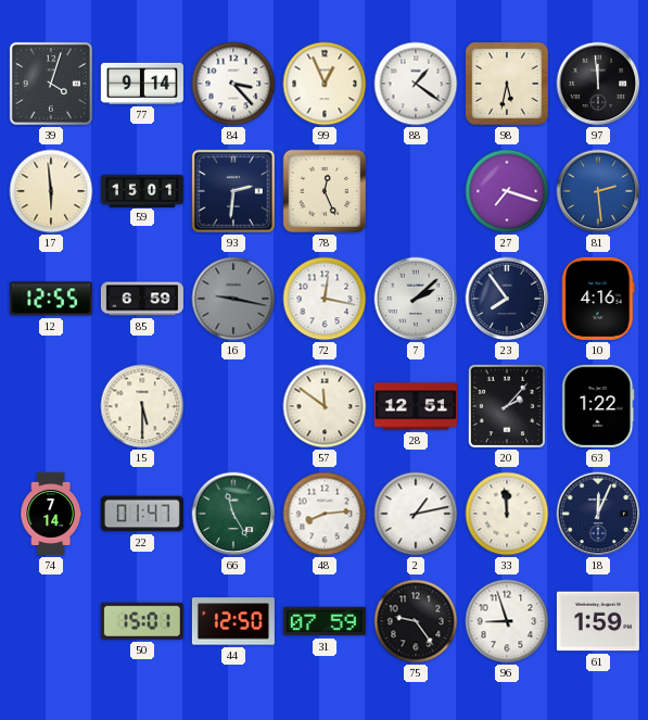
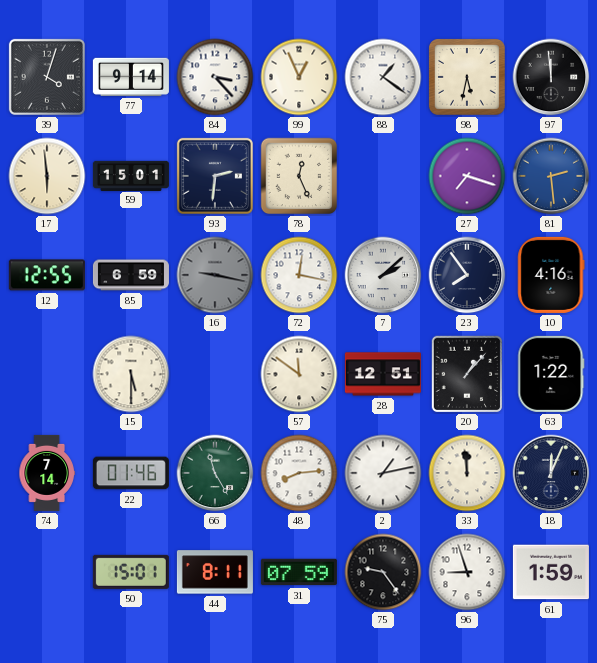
20: 2:07 -> 1:07
22: 01:47 -> 01:46
44: 12:50 -> 8:11
